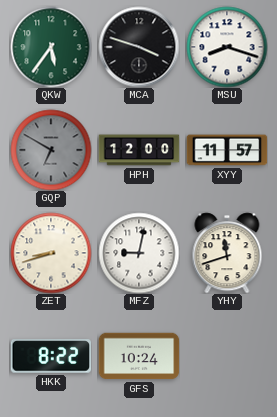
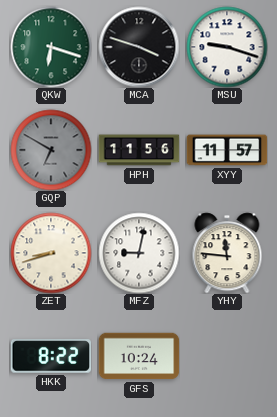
QKW: 5:36 -> 6:18
MSU: 8:18 -> 9:18
HPH: 12:00 -> 11:56
YHY: 11:42 -> 11:46
